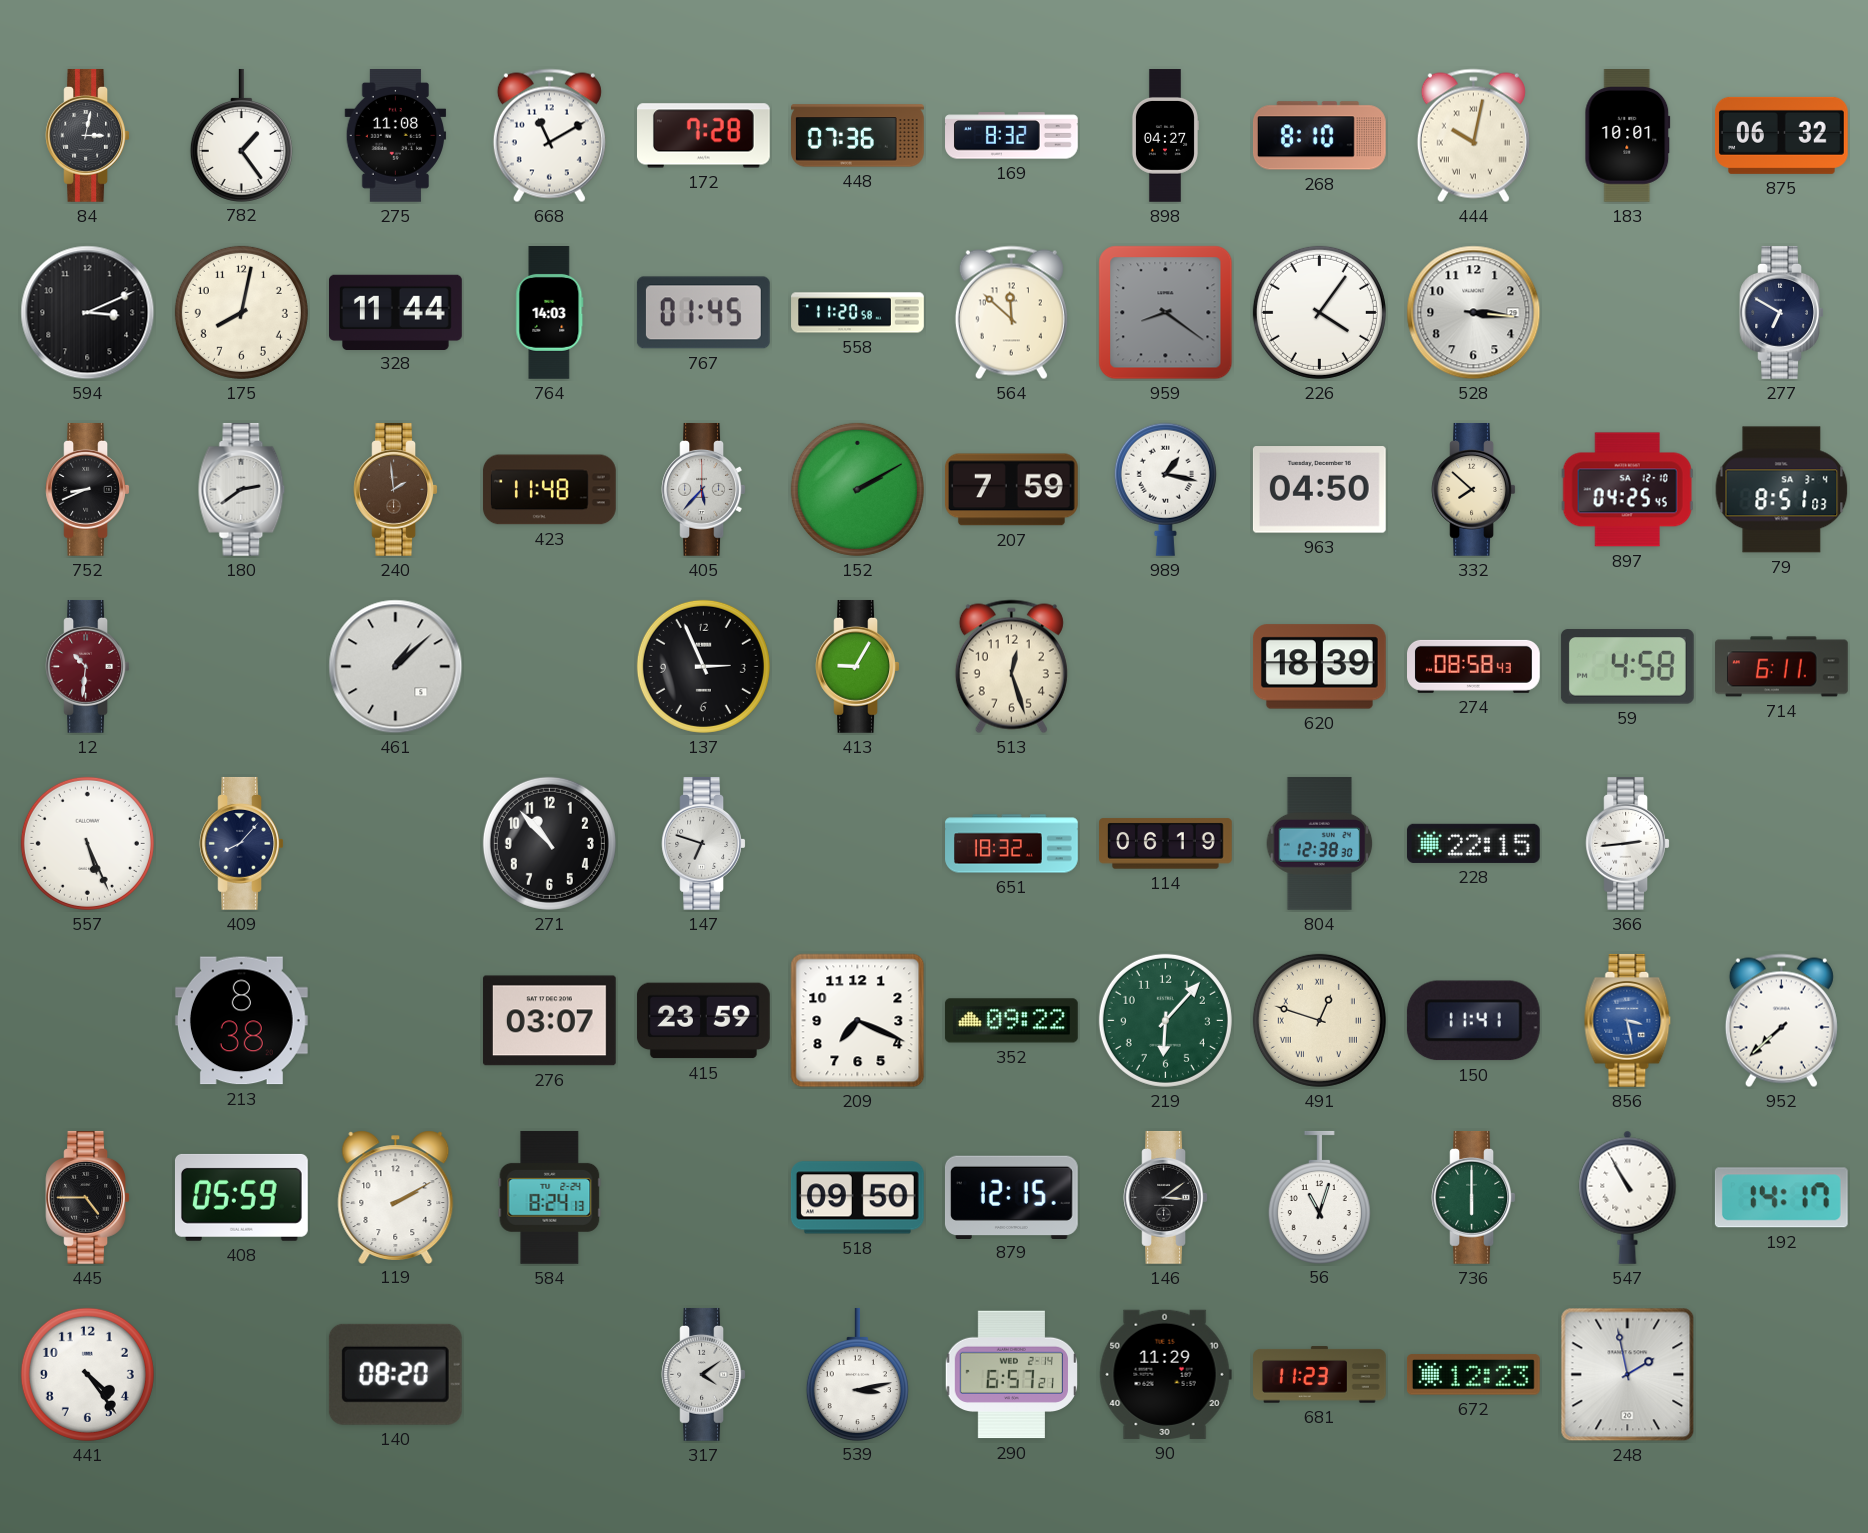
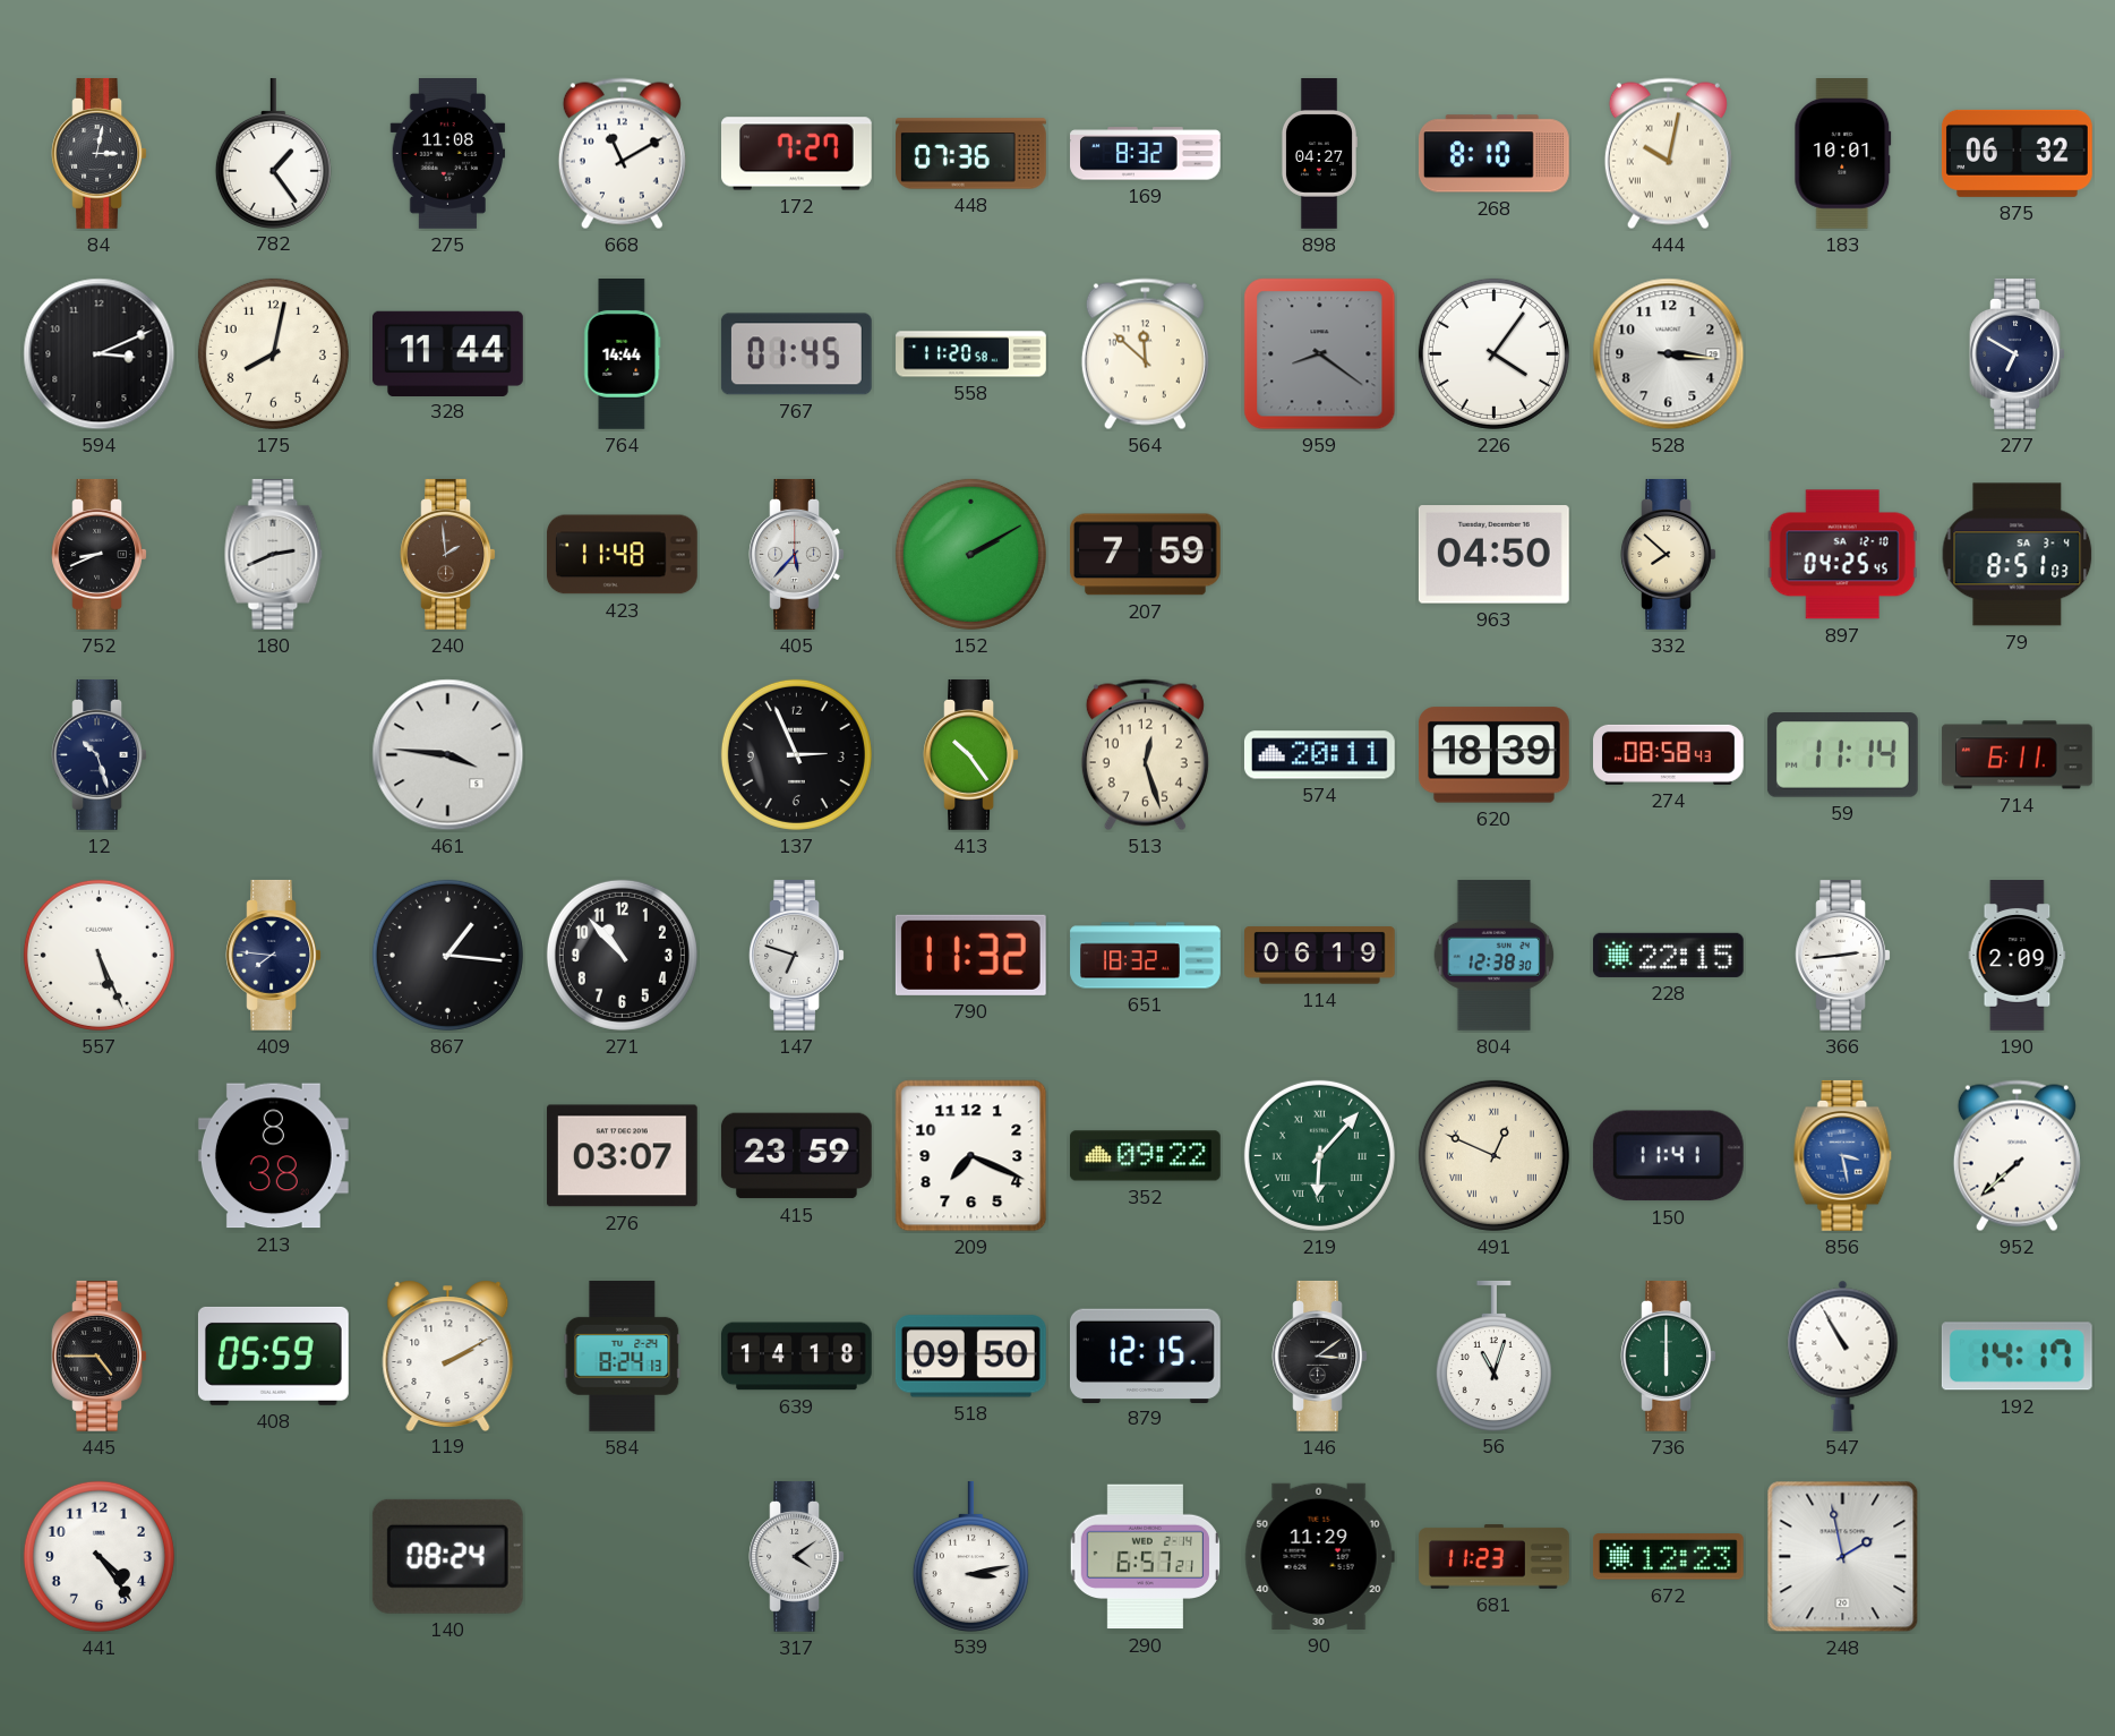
172: 7:28 -> 7:27
764: 14:03 -> 14:44
180: 2:39 -> 2:41
989: 1:17 -> none
12: 10:31 -> 10:27
12 dial: burgundy -> navy
461: 1:08 -> 3:46
413: 9:05 -> 10:24
574: none -> 20:11
59: 4:58 -> 11:14
409: 8:07 -> 7:46
867: none -> 1:16
790: none -> 11:32
190: none -> 2:09
219 numerals: Arabic -> Roman
491: 12:48 -> 12:49
639: none -> 14:18
140: 08:20 -> 08:24
